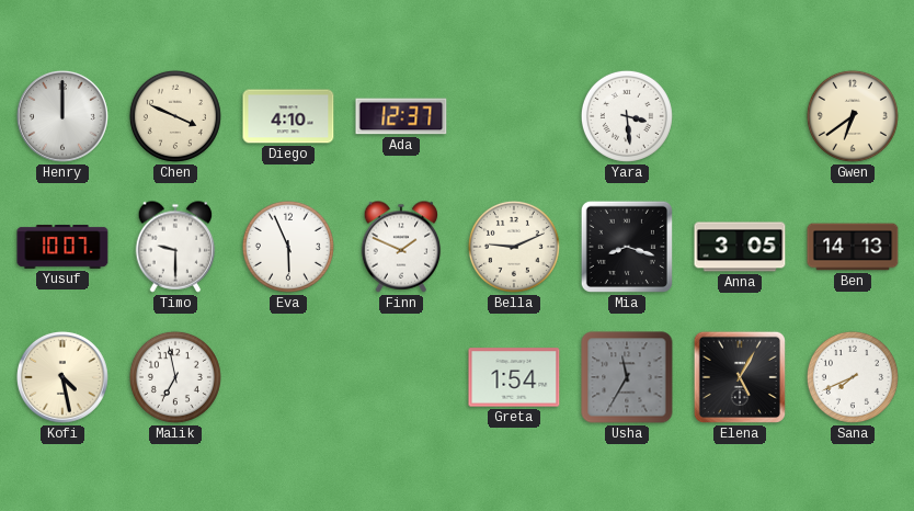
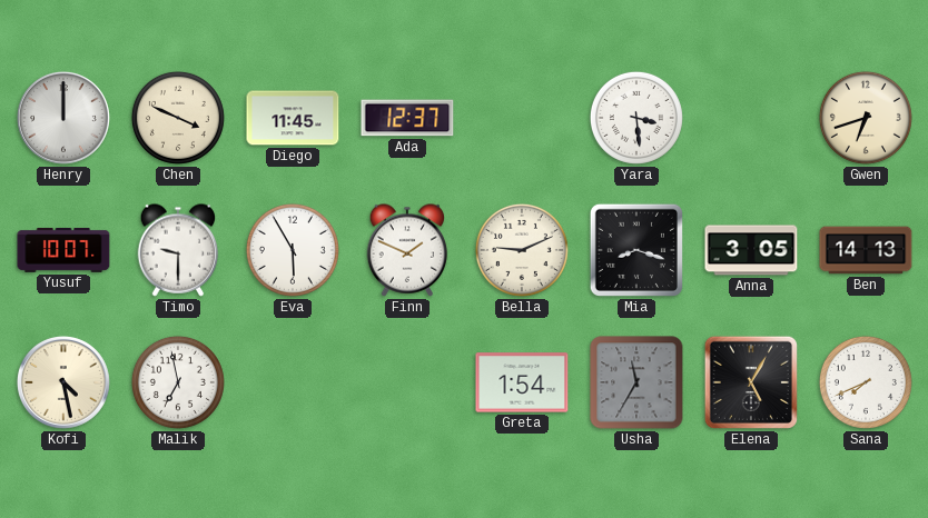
Diego: 4:10 -> 11:45
Gwen: 6:39 -> 6:42
Eva: 5:56 -> 5:55
